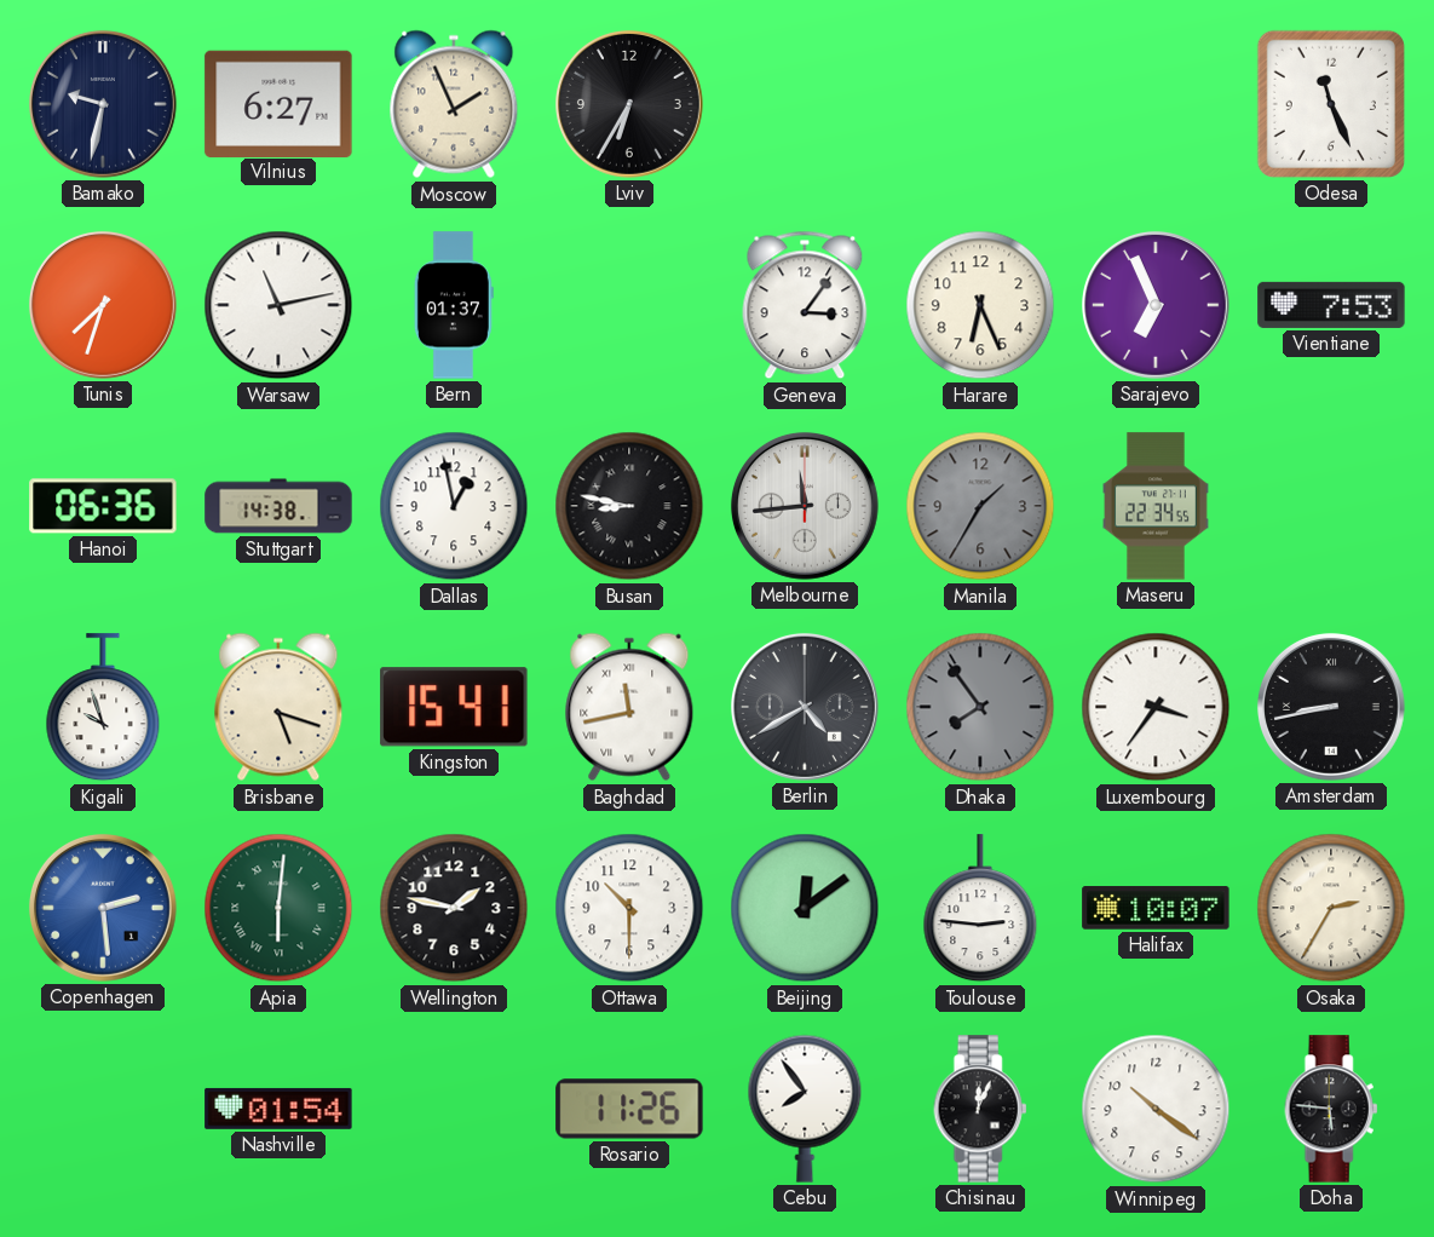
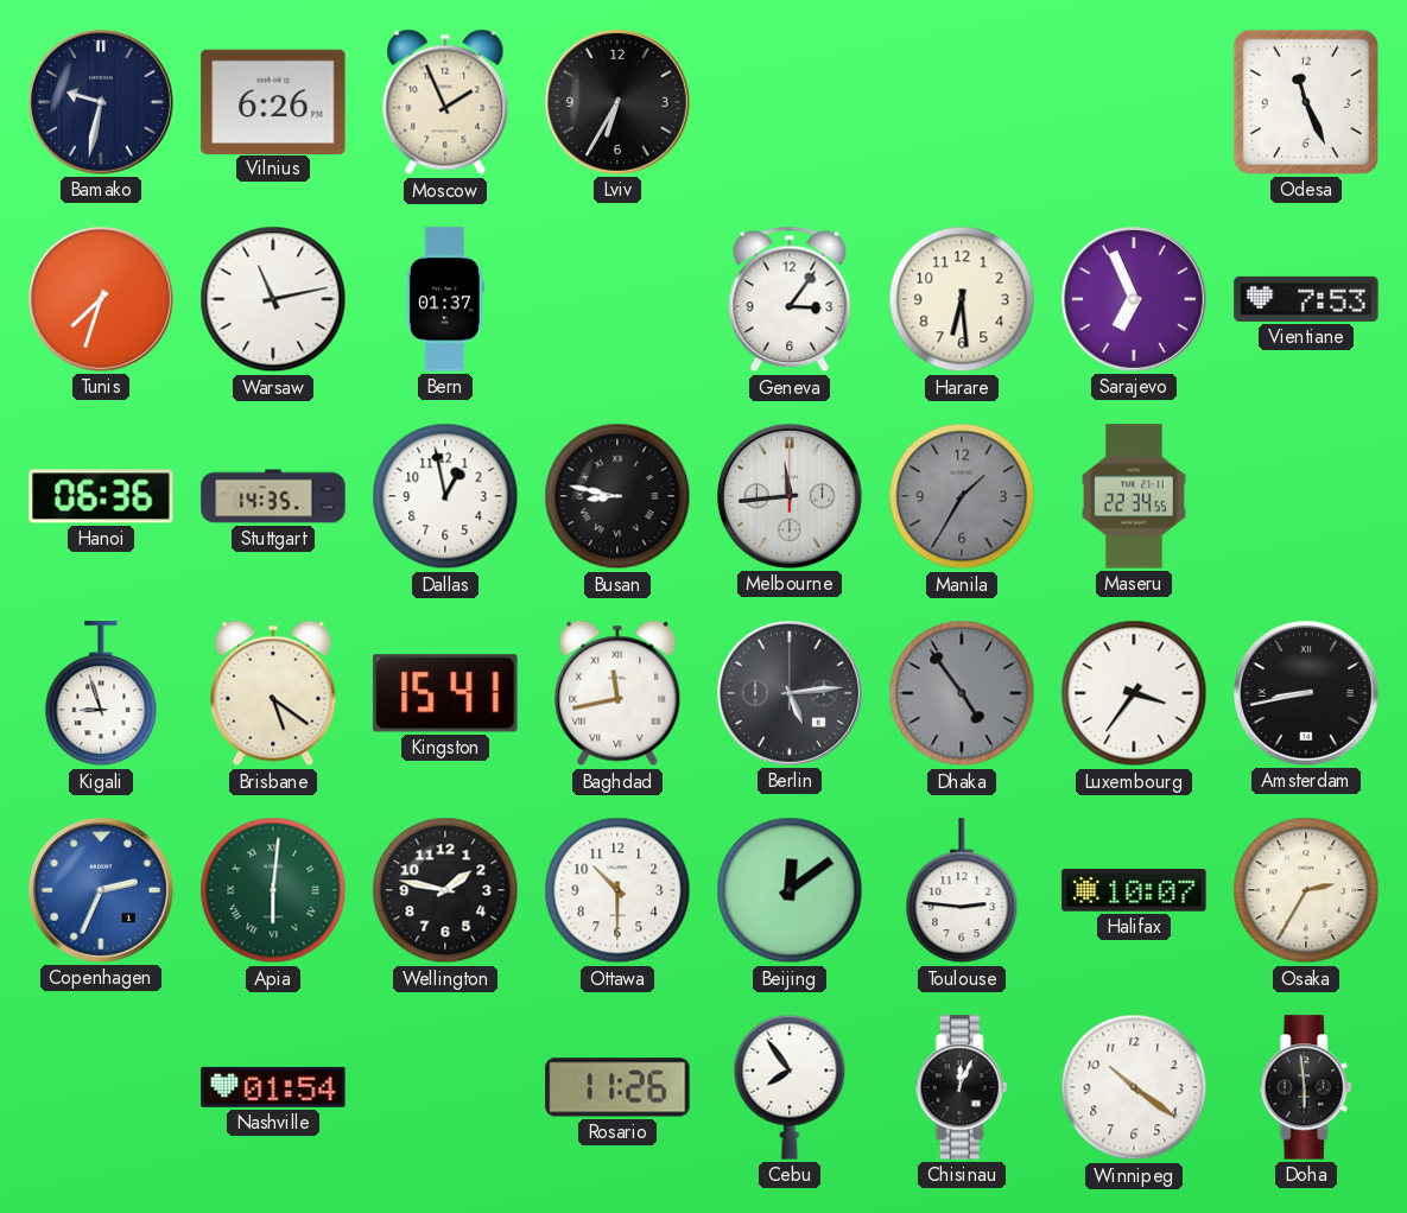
Vilnius: 6:27 -> 6:26
Harare: 6:26 -> 6:29
Stuttgart: 14:38 -> 14:35
Kigali: 9:57 -> 8:57
Brisbane: 5:18 -> 5:21
Berlin: 4:40 -> 5:14
Dhaka: 7:54 -> 4:54
Copenhagen: 2:29 -> 2:34
Doha: 5:46 -> 5:59
